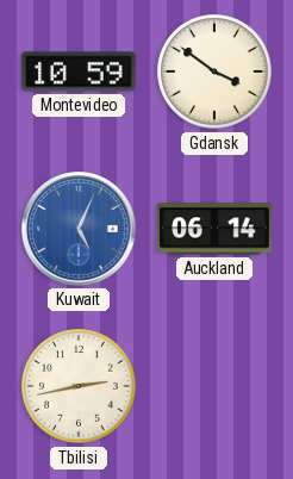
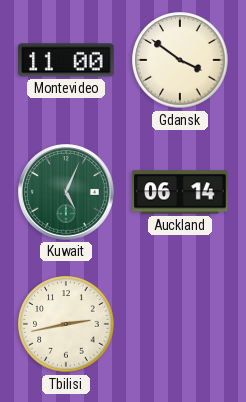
Montevideo: 10:59 -> 11:00
Kuwait dial: blue -> green
